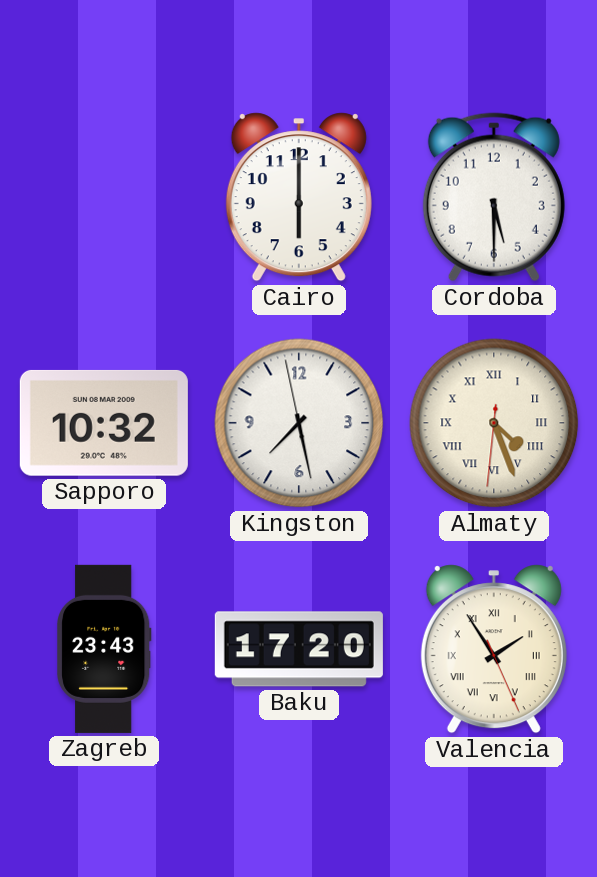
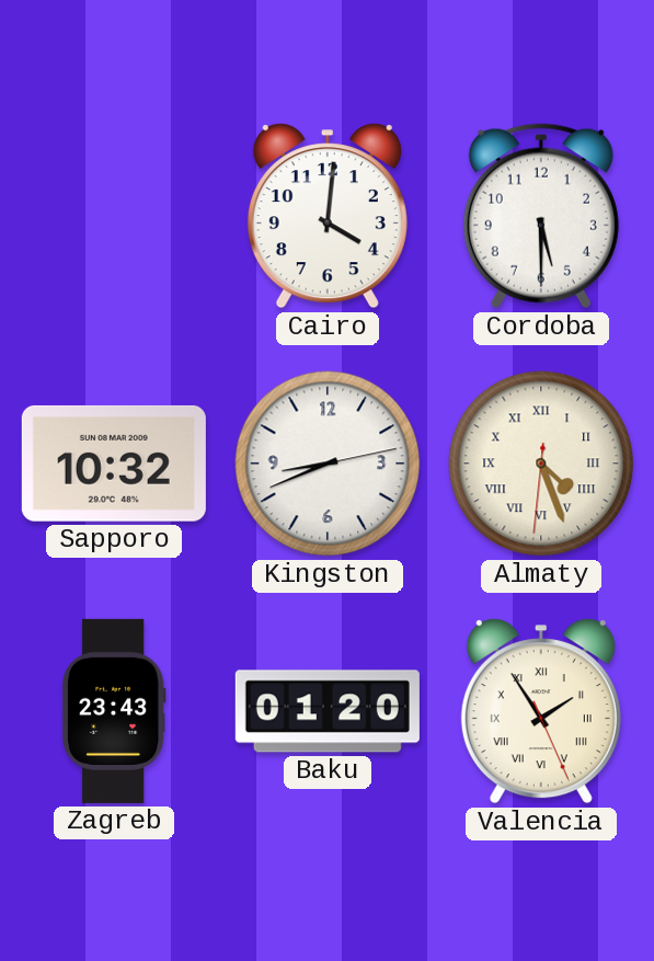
Cairo: 6:00 -> 4:01
Kingston: 7:27 -> 8:41
Baku: 17:20 -> 01:20
